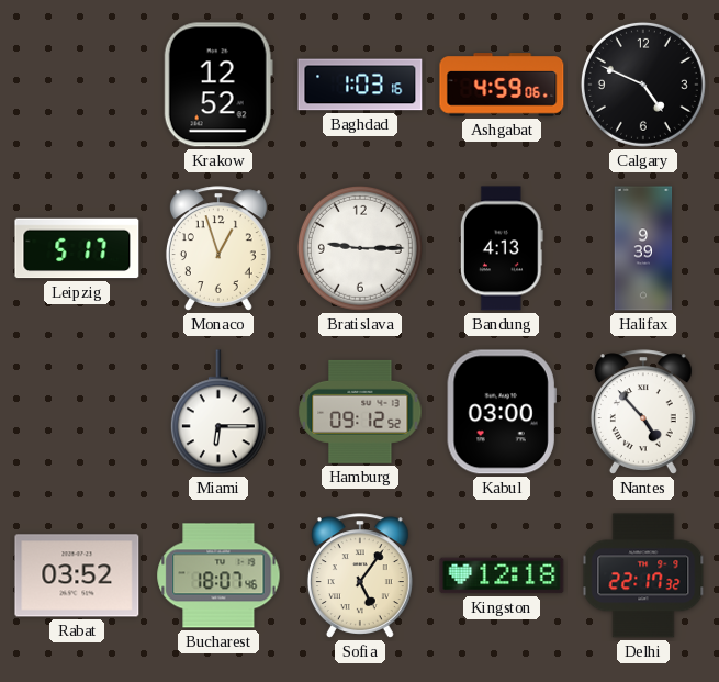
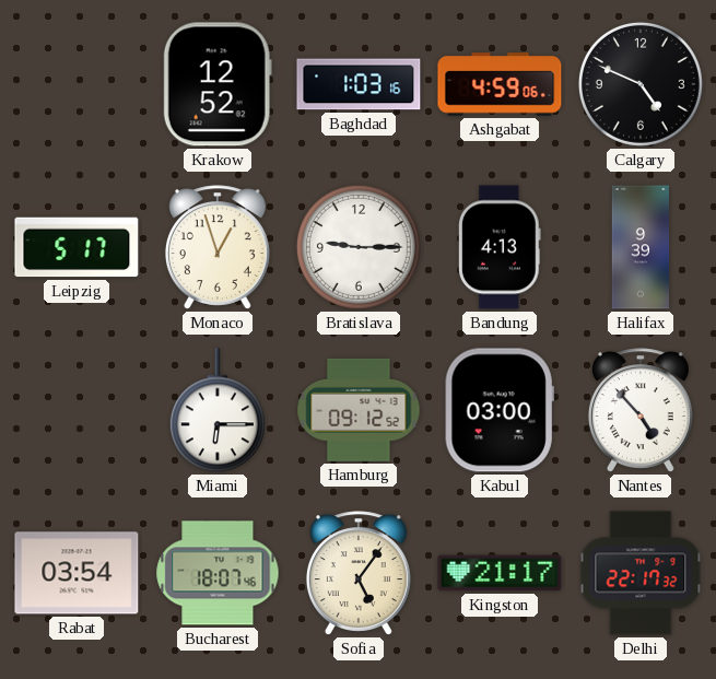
Rabat: 03:52 -> 03:54
Kingston: 12:18 -> 21:17
